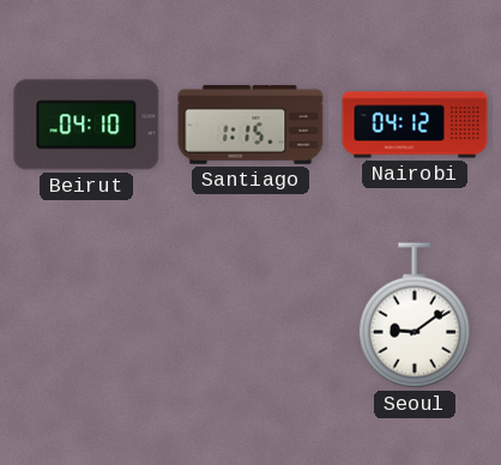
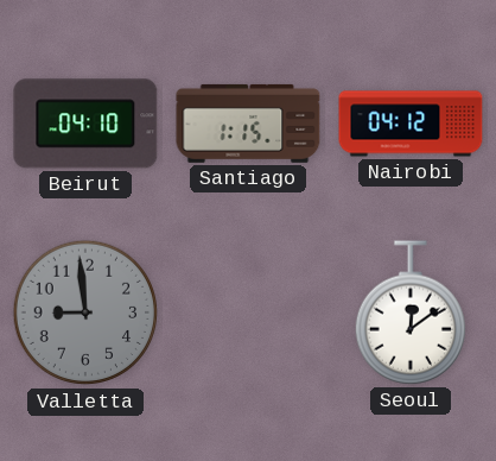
Valletta: none -> 8:59
Seoul: 9:09 -> 12:09
